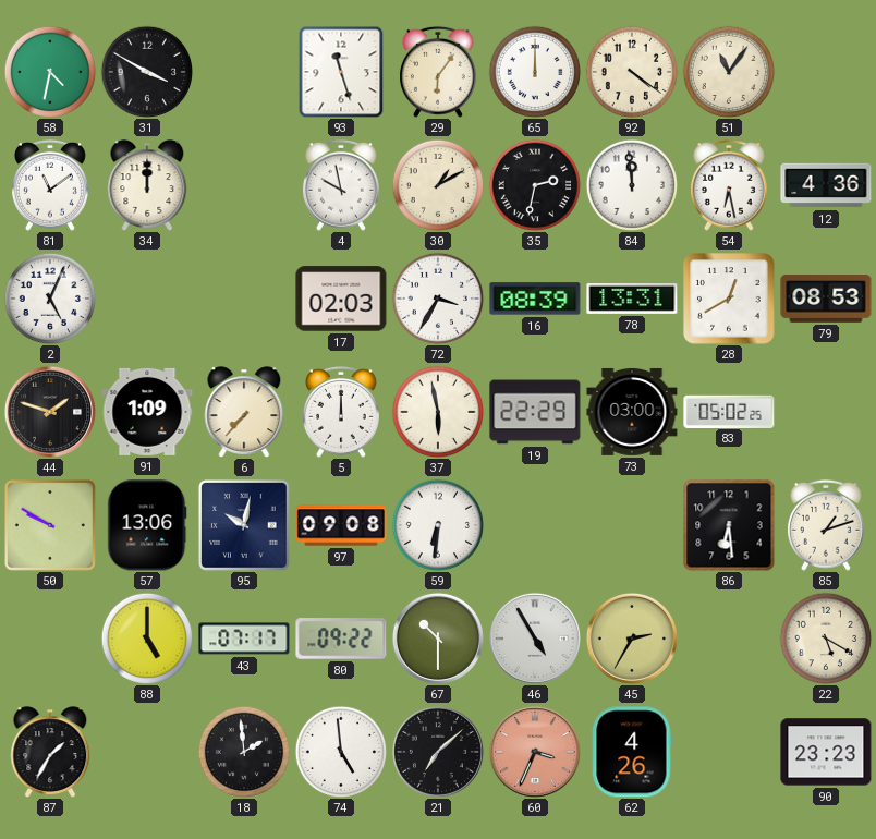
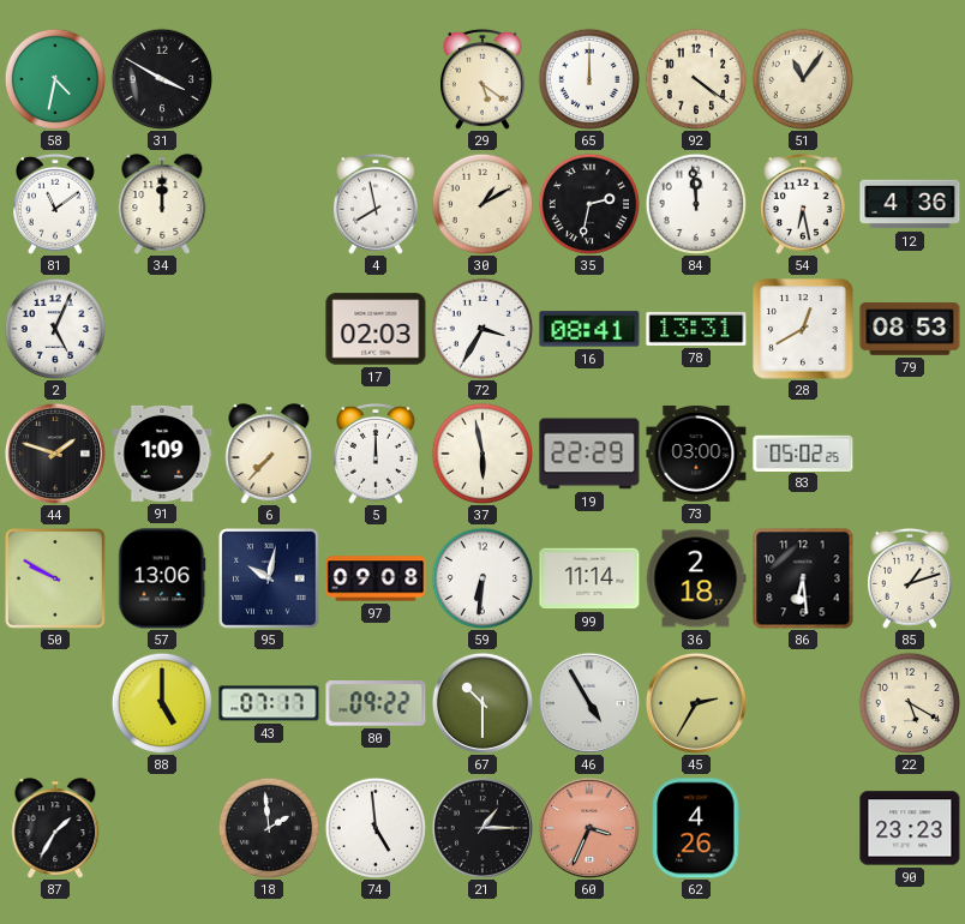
93: 11:27 -> none
29: 6:06 -> 5:21
4: 9:58 -> 7:58
16: 08:39 -> 08:41
99: none -> 11:14
36: none -> 2:18
21: 7:08 -> 1:15
